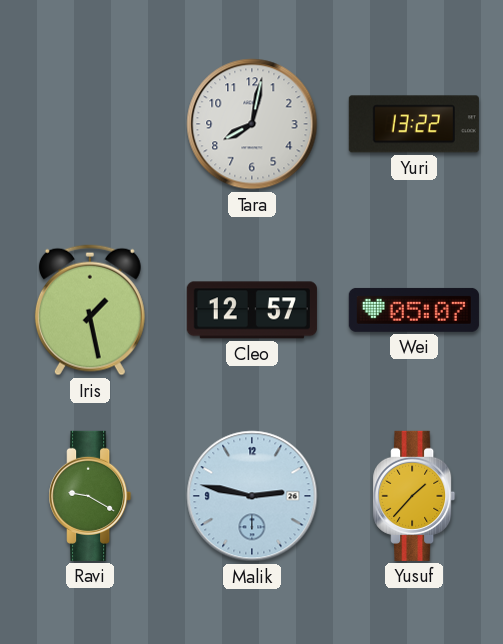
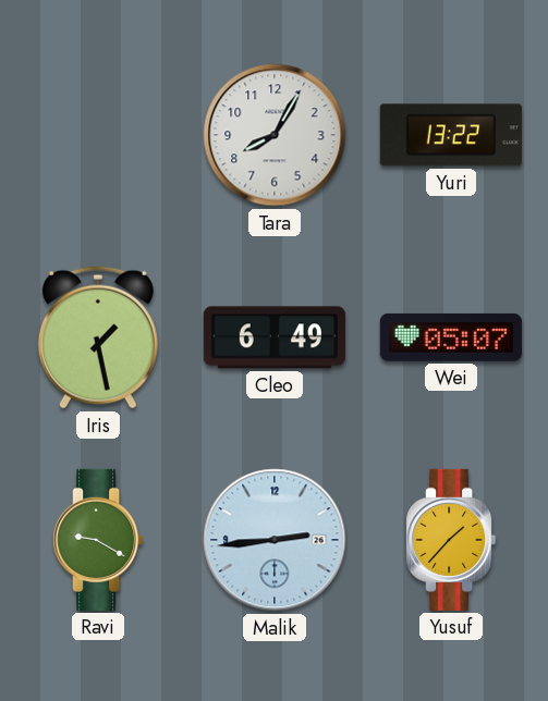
Tara: 8:02 -> 8:05
Cleo: 12:57 -> 6:49
Malik: 2:47 -> 2:44
